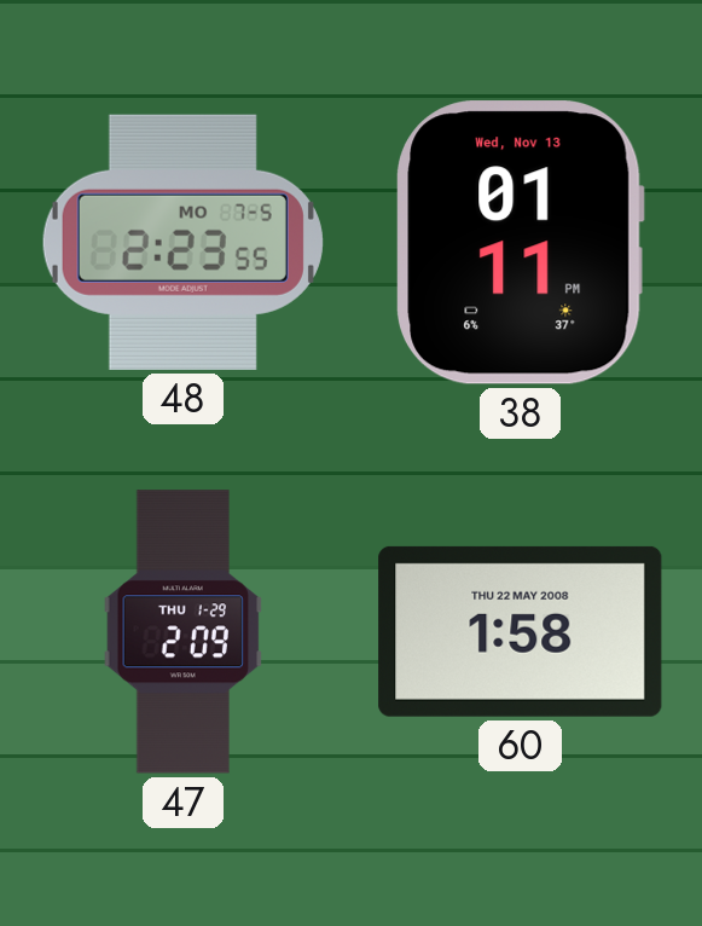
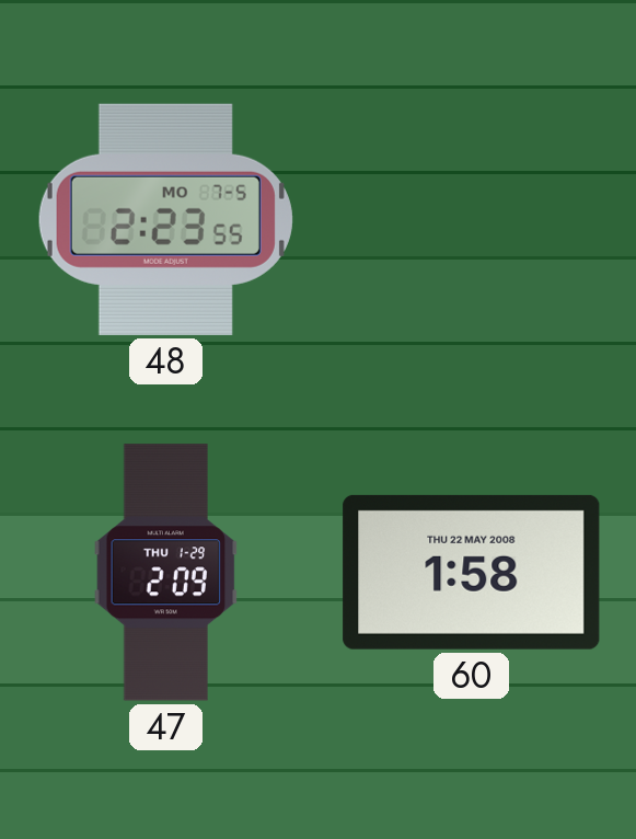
38: 01:11 -> none
